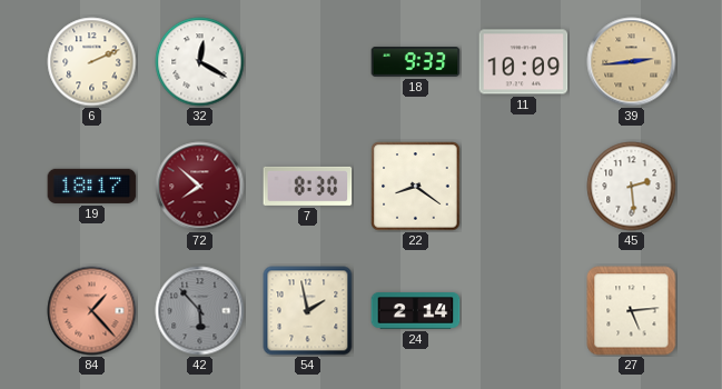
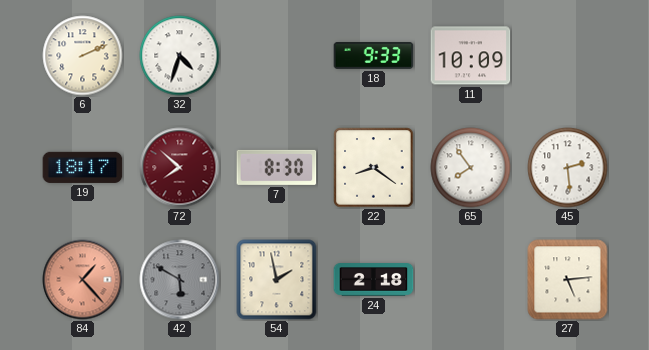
32: 12:20 -> 4:33
39: 2:44 -> none
65: none -> 7:54
42: 5:53 -> 5:50
24: 2:14 -> 2:18
